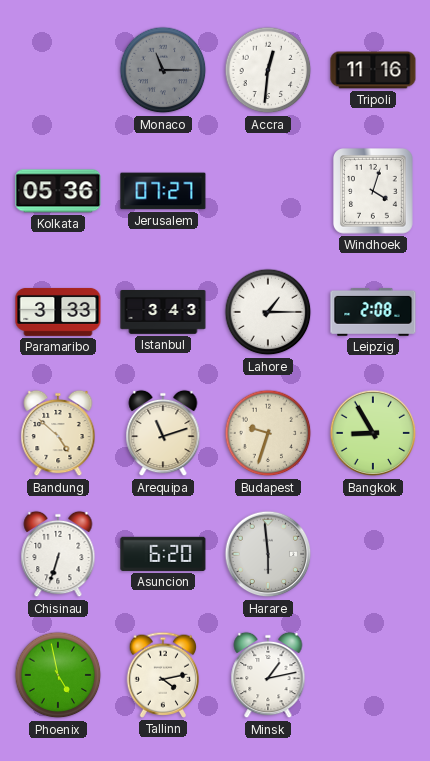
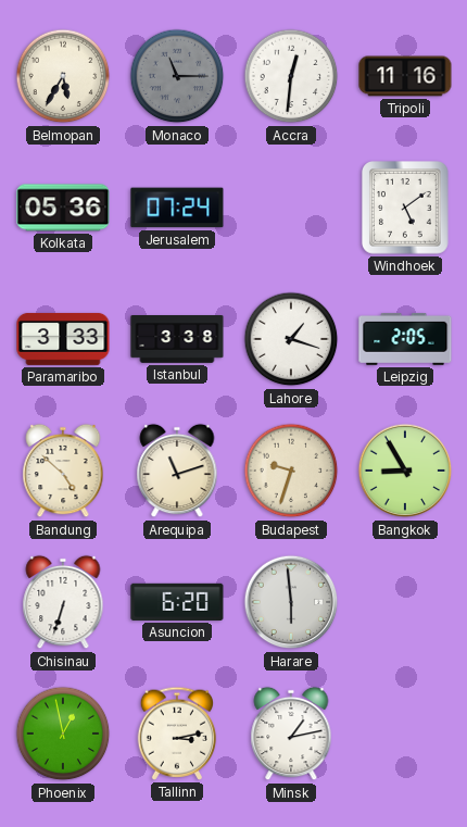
Belmopan: none -> 5:35
Jerusalem: 07:27 -> 07:24
Windhoek: 4:03 -> 5:09
Istanbul: 3:43 -> 3:38
Lahore: 1:15 -> 1:18
Leipzig: 2:08 -> 2:05
Phoenix: 4:58 -> 12:58
Tallinn: 4:13 -> 3:13
